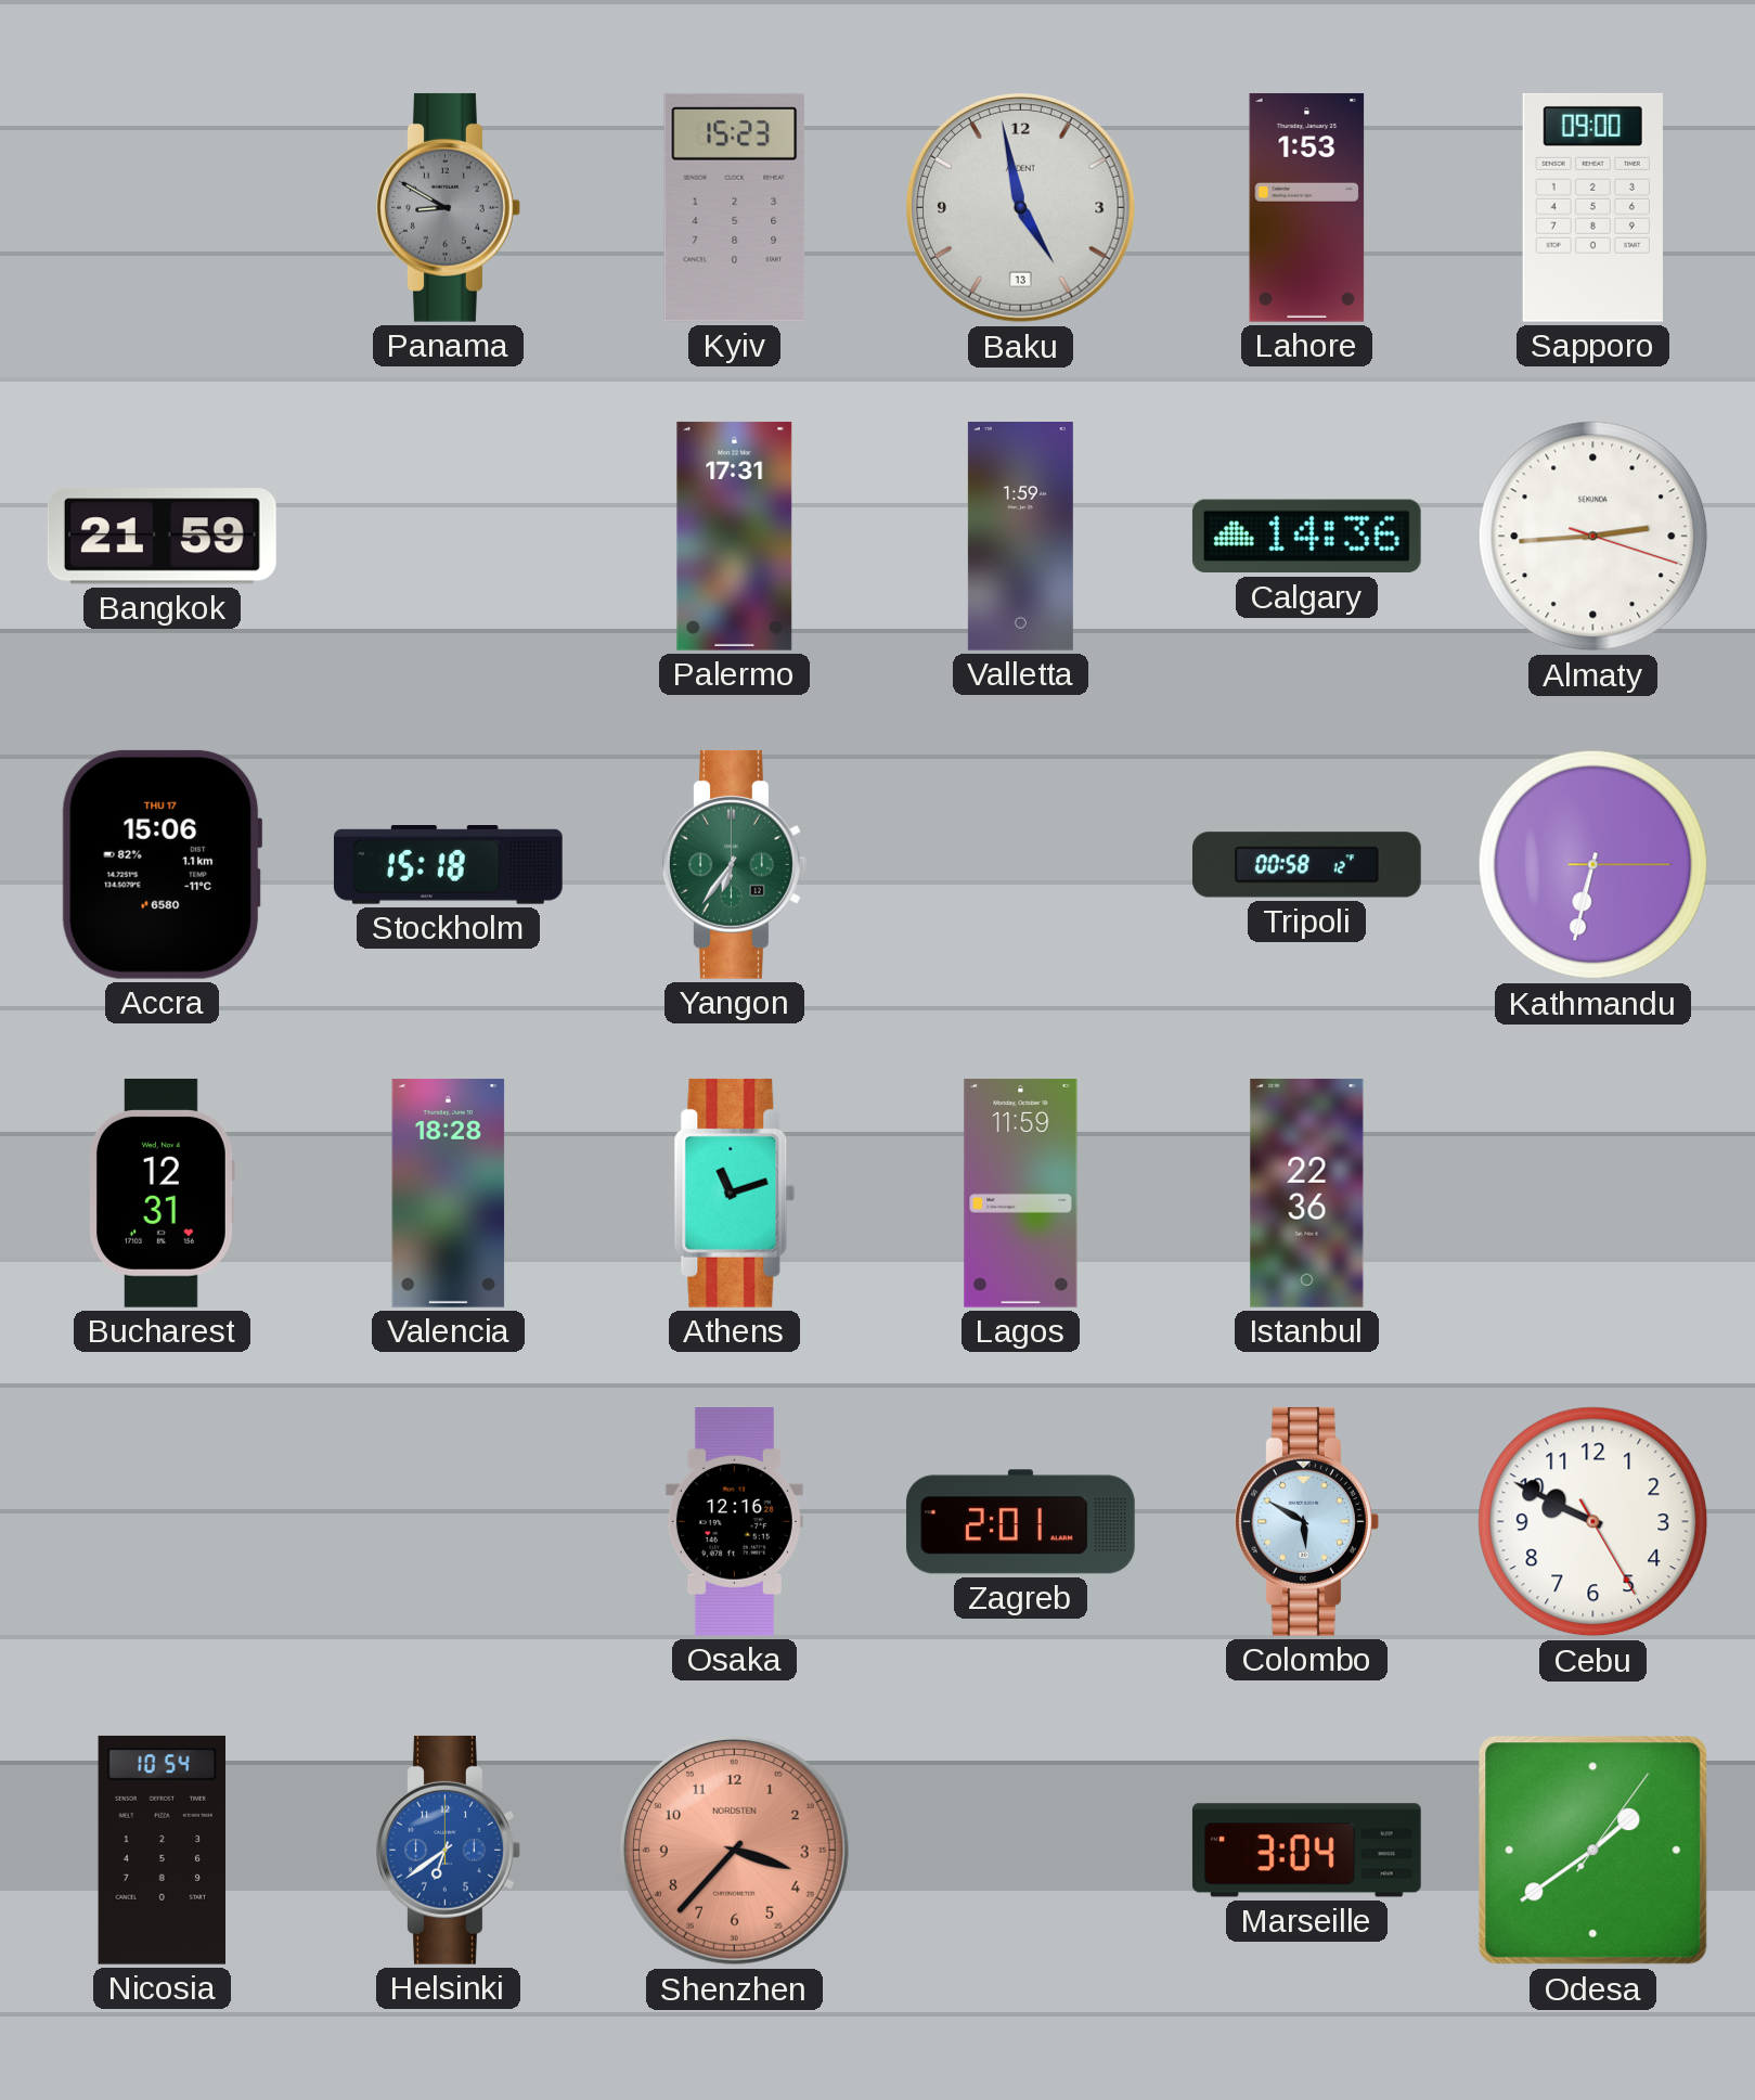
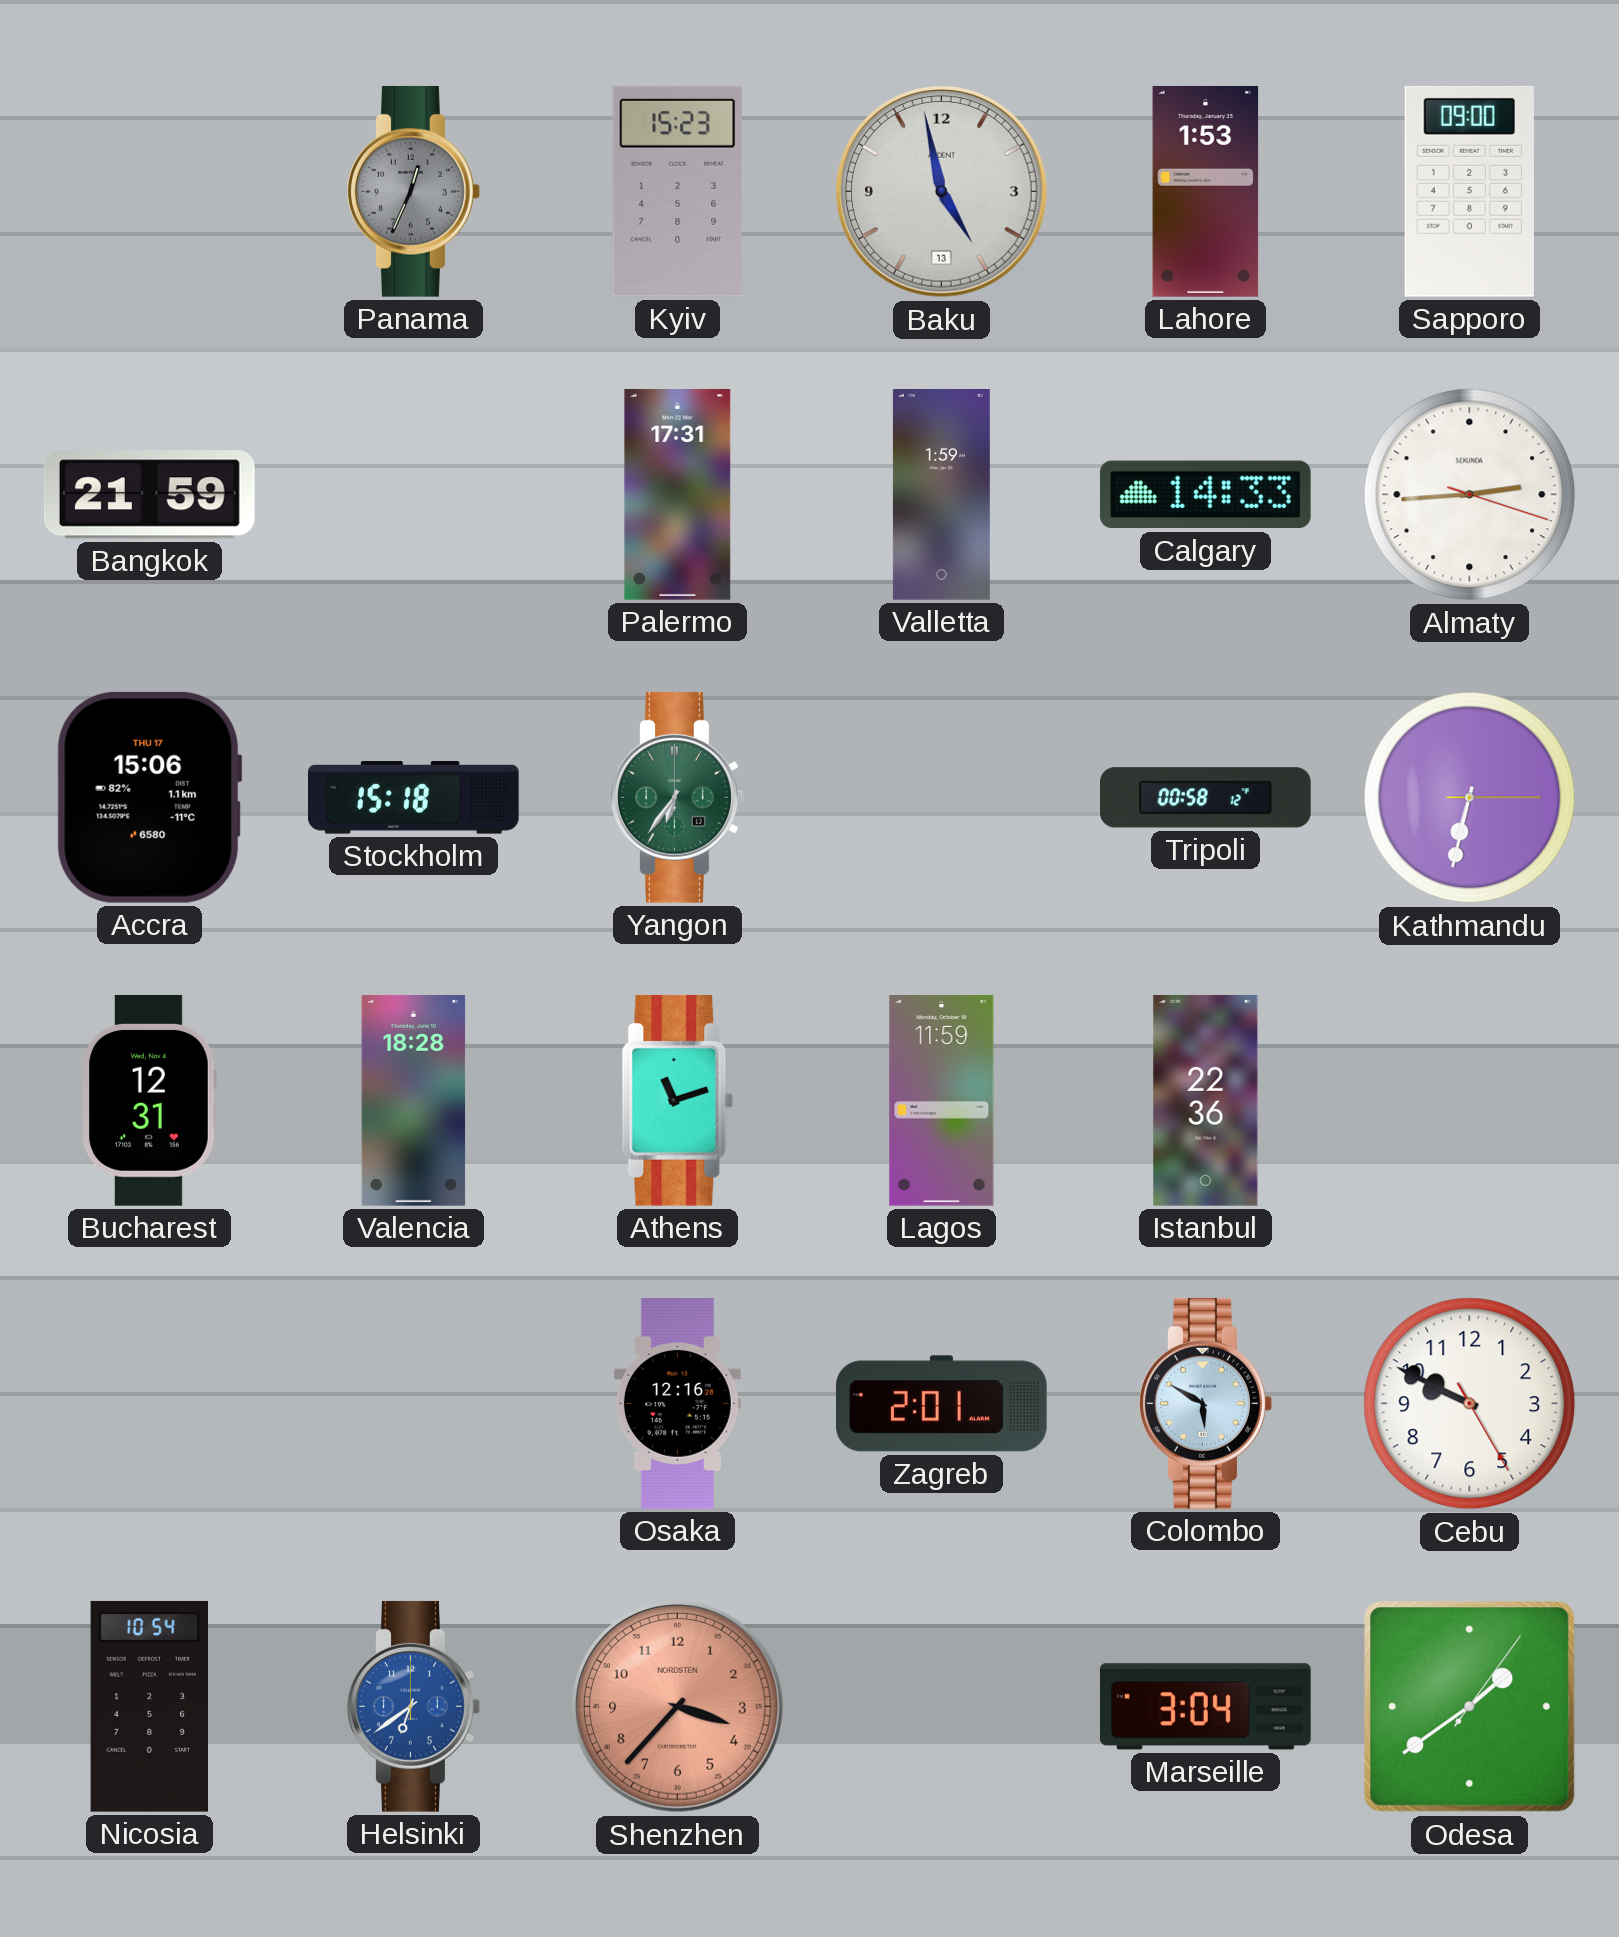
Panama: 8:50 -> 12:34
Calgary: 14:36 -> 14:33
